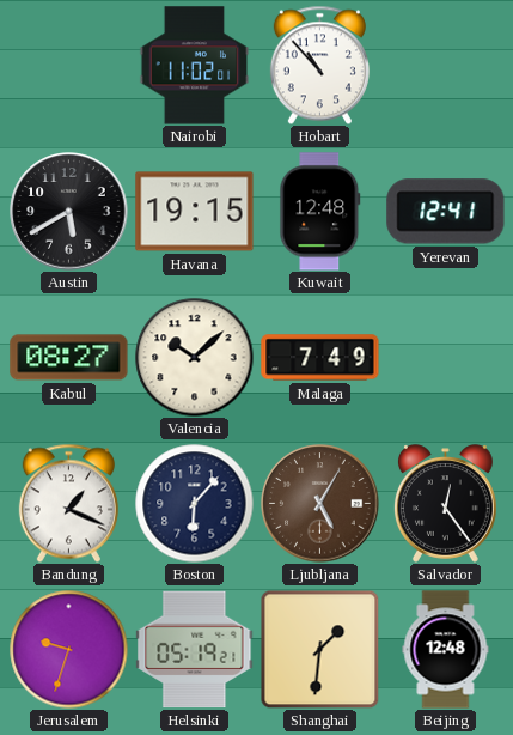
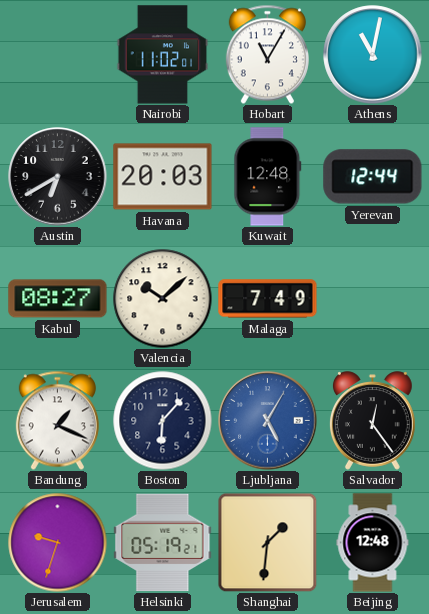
Hobart: 10:53 -> 11:05
Athens: none -> 11:02
Austin: 5:40 -> 6:40
Havana: 19:15 -> 20:03
Yerevan: 12:41 -> 12:44
Ljubljana dial: brown -> blue
